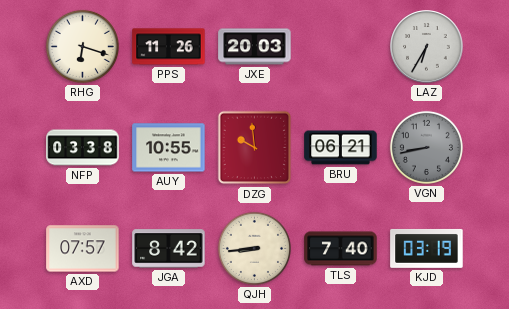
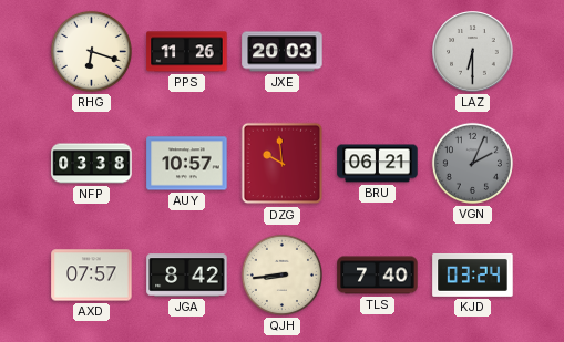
LAZ: 6:35 -> 6:30
AUY: 10:55 -> 10:57
VGN: 8:43 -> 2:04
KJD: 03:19 -> 03:24
